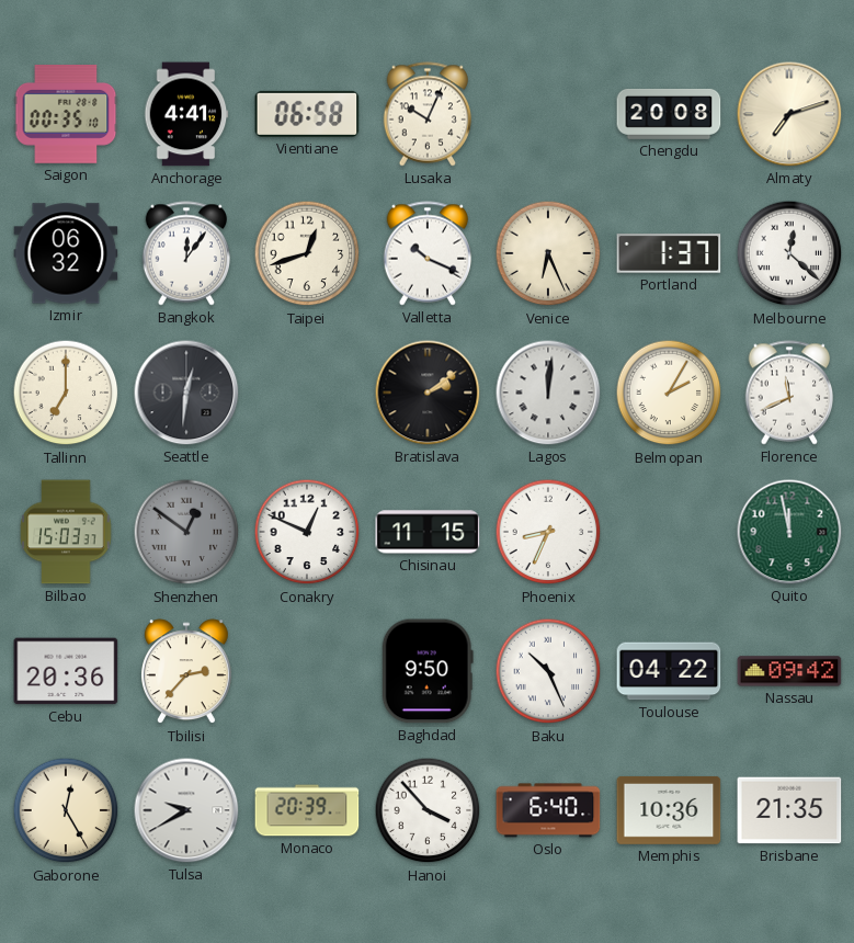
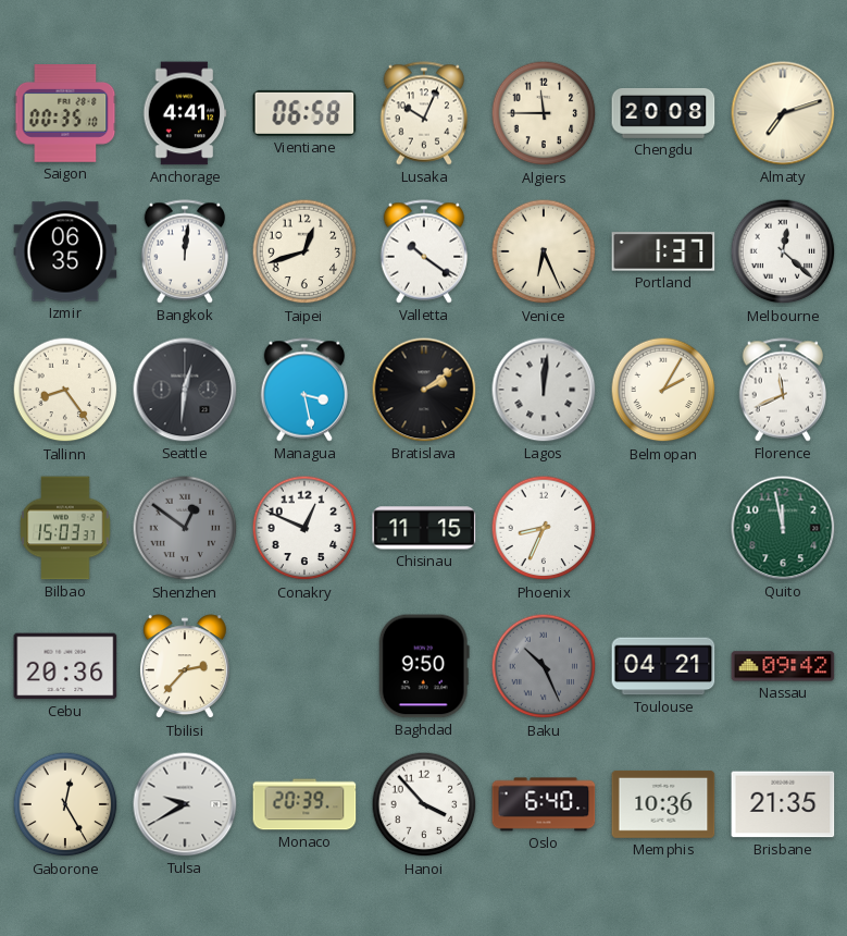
Algiers: none -> 11:45
Izmir: 06:32 -> 06:35
Bangkok: 12:06 -> 12:01
Valletta: 10:19 -> 10:21
Tallinn: 7:00 -> 8:24
Managua: none -> 3:28
Baku dial: white -> grey
Toulouse: 04:22 -> 04:21
